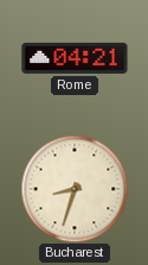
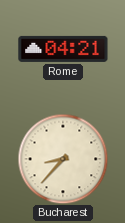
Bucharest: 8:33 -> 8:37
